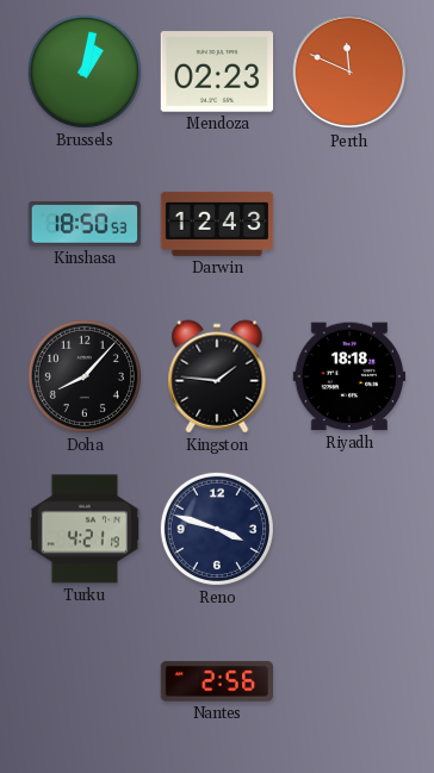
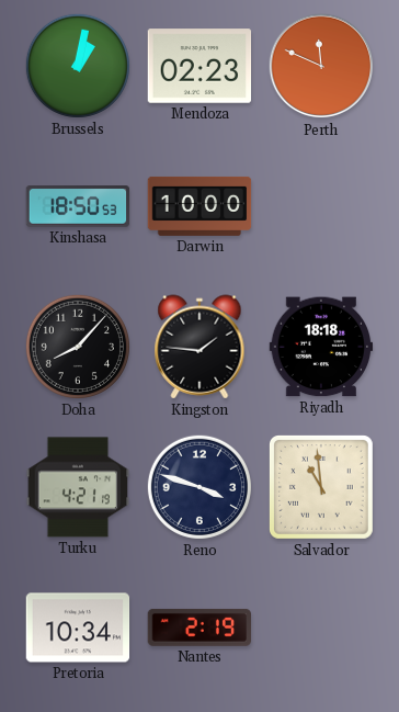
Darwin: 12:43 -> 10:00
Salvador: none -> 10:59
Pretoria: none -> 10:34
Nantes: 2:56 -> 2:19
